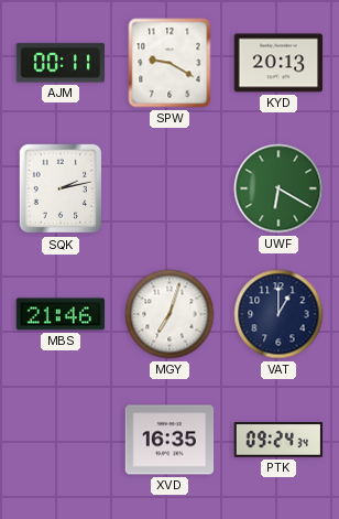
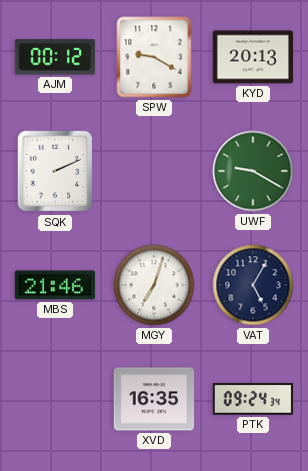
AJM: 00:11 -> 00:12
SQK: 2:13 -> 2:11
UWF: 6:20 -> 9:20
VAT: 1:00 -> 5:05
